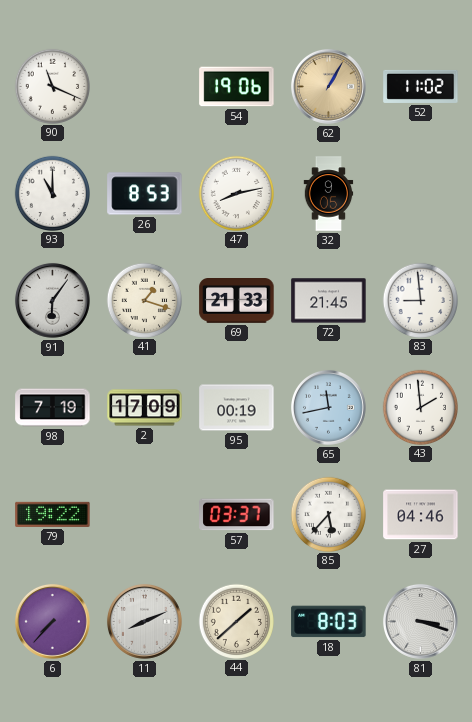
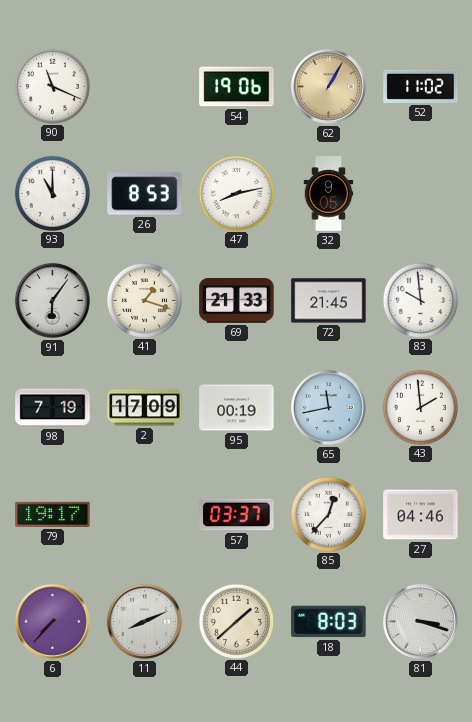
83: 8:59 -> 9:59
79: 19:22 -> 19:17
85: 5:37 -> 12:37
